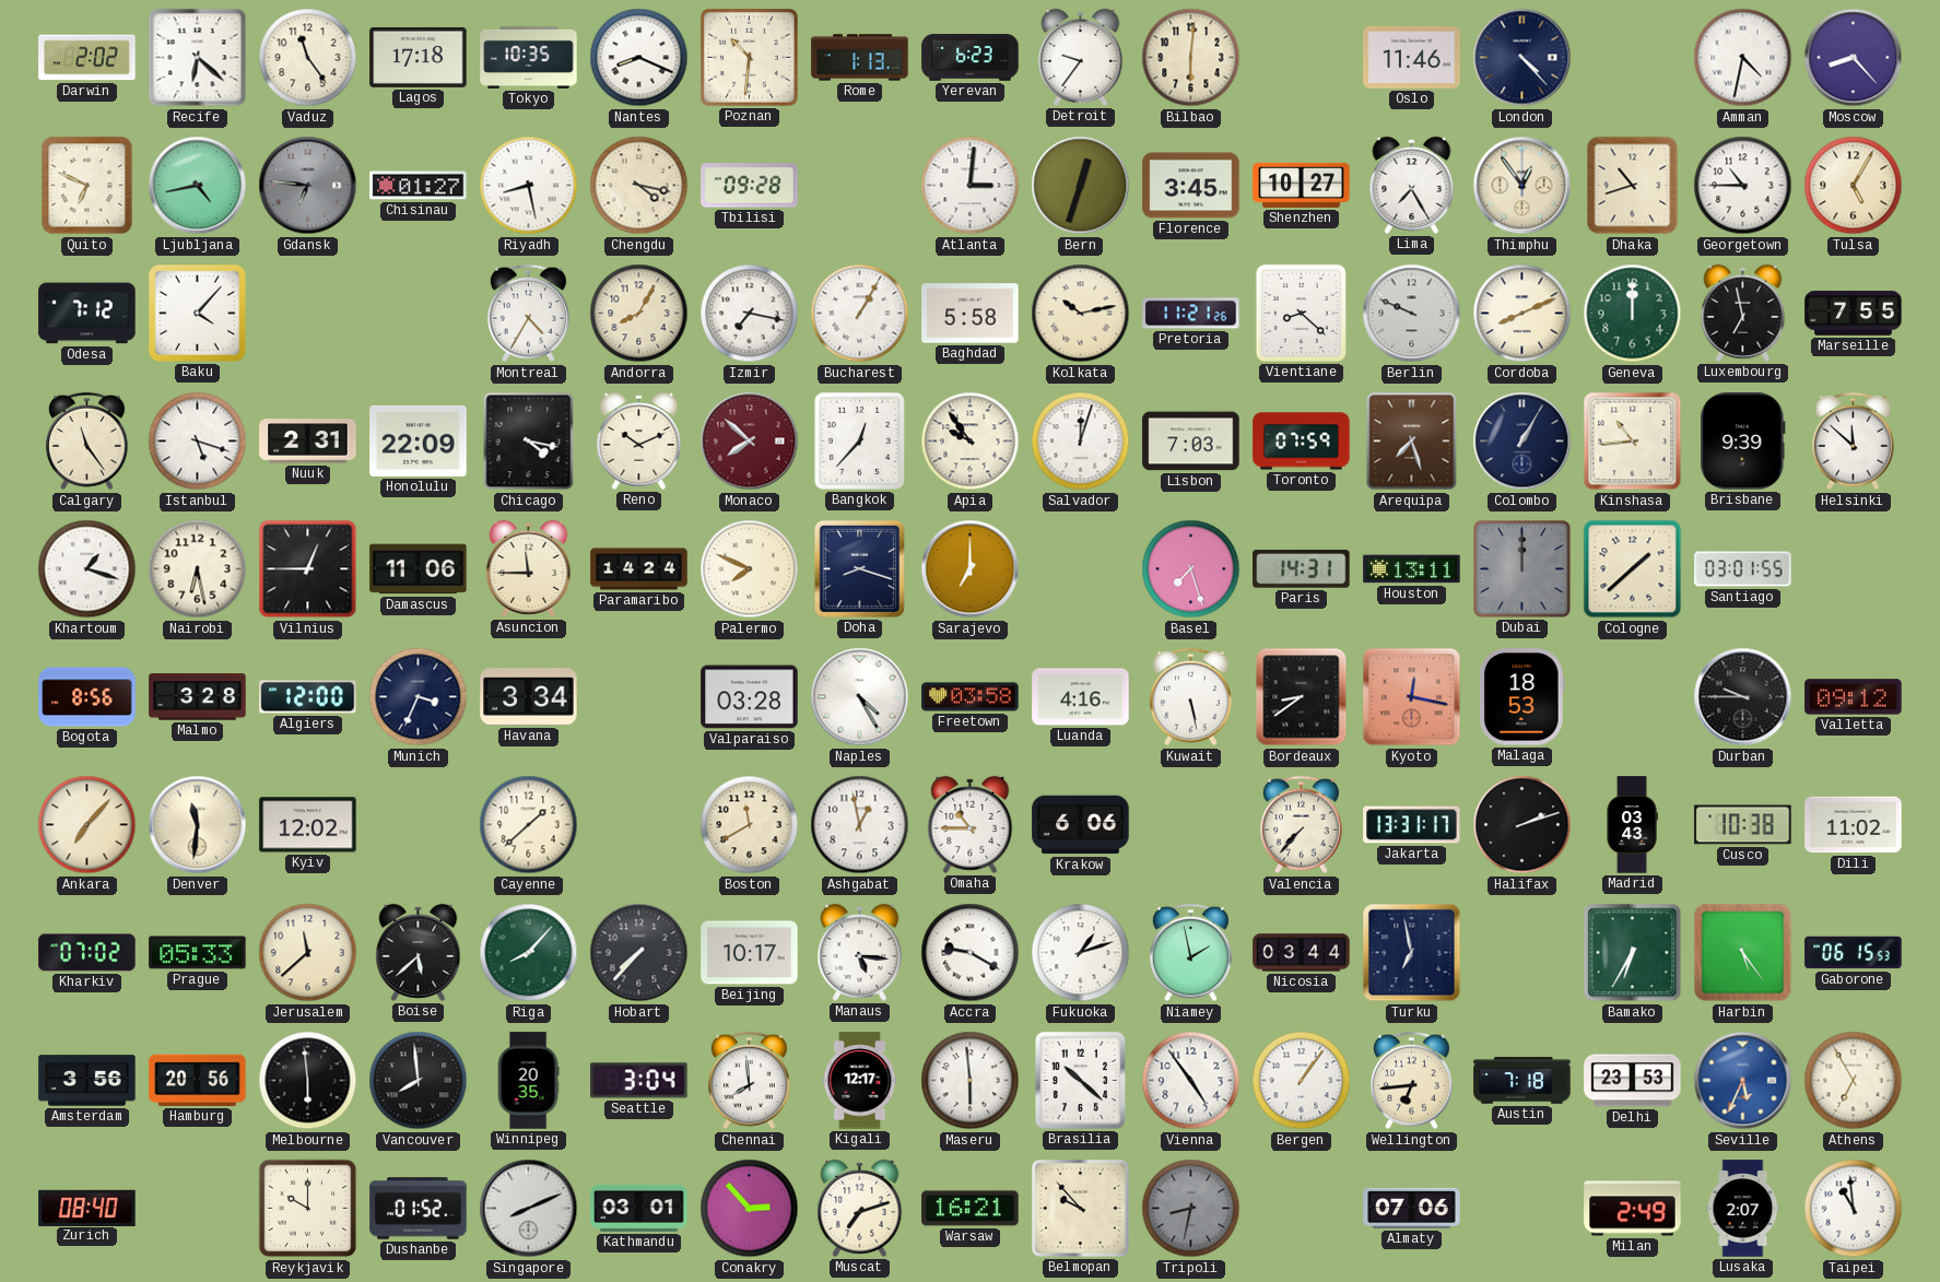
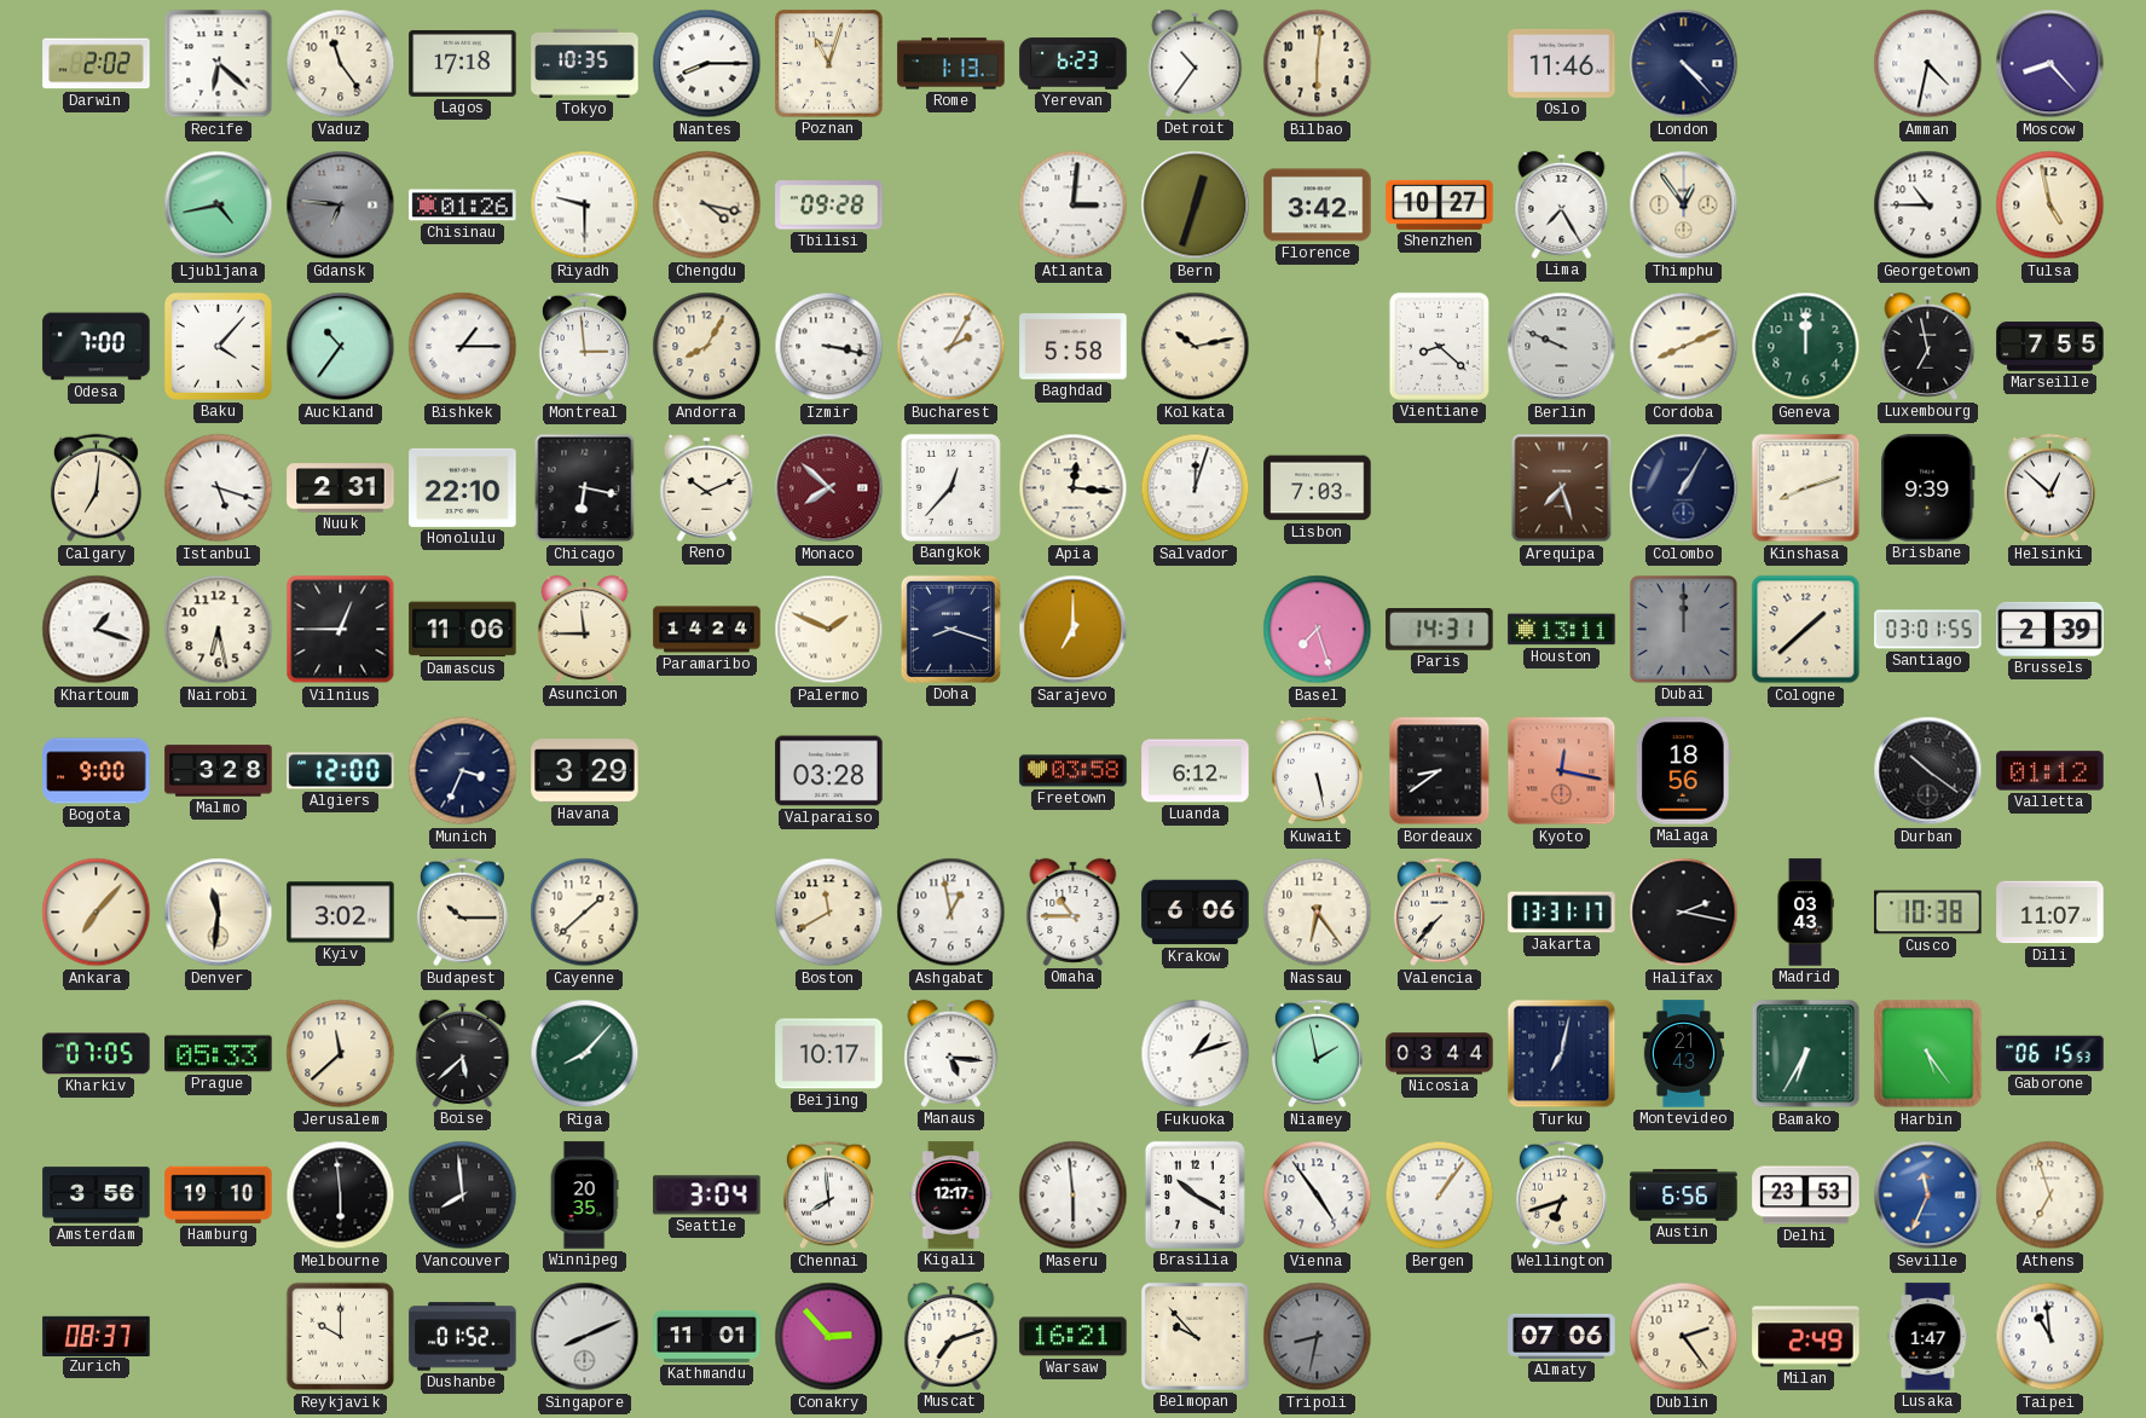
Nantes: 8:19 -> 8:15
Poznan: 10:31 -> 11:03
Detroit: 9:36 -> 10:36
Quito: 6:49 -> none
Chisinau: 01:27 -> 01:26
Riyadh: 8:28 -> 9:30
Florence: 3:45 -> 3:42
Dhaka: 10:42 -> none
Tulsa: 5:05 -> 4:58
Odesa: 7:12 -> 7:00
Auckland: none -> 10:36
Bishkek: none -> 1:15
Montreal: 4:35 -> 2:59
Izmir: 7:17 -> 3:17
Bucharest: 1:05 -> 2:05
Pretoria: 11:21 -> none
Calgary: 11:24 -> 7:01
Honolulu: 22:09 -> 22:10
Chicago: 4:17 -> 6:17
Apia: 9:54 -> 12:16
Toronto: 07:59 -> none
Kinshasa: 10:44 -> 8:12
Helsinki: 11:52 -> 12:52
Palermo: 7:49 -> 1:49
Brussels: none -> 2:39
Bogota: 8:56 -> 9:00
Havana: 3:34 -> 3:29
Naples: 4:25 -> none
Luanda: 4:16 -> 6:12
Malaga: 18:53 -> 18:56
Durban: 9:45 -> 10:21
Valletta: 09:12 -> 01:12
Kyiv: 12:02 -> 3:02
Budapest: none -> 10:15
Nassau: none -> 6:24
Halifax: 2:12 -> 2:17
Dili: 11:02 -> 11:07
Kharkiv: 07:02 -> 07:05
Hobart: 7:37 -> none
Accra: 9:20 -> none
Turku: 6:58 -> 7:02
Montevideo: none -> 21:43
Hamburg: 20:56 -> 19:10
Brasilia: 10:22 -> 10:20
Wellington: 6:44 -> 6:42
Austin: 7:18 -> 6:56
Seville: 5:34 -> 11:34
Athens: 6:55 -> 6:57
Zurich: 08:40 -> 08:37
Kathmandu: 03:01 -> 11:01
Dublin: none -> 2:24
Lusaka: 2:07 -> 1:47
